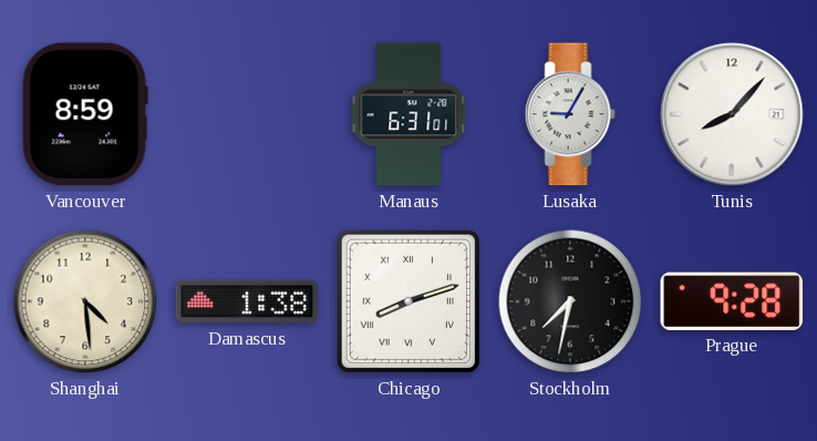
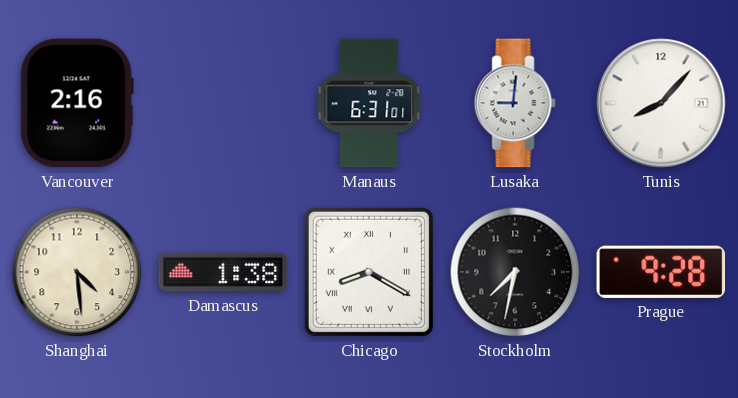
Vancouver: 8:59 -> 2:16
Lusaka: 9:05 -> 9:01
Chicago: 8:12 -> 8:20
